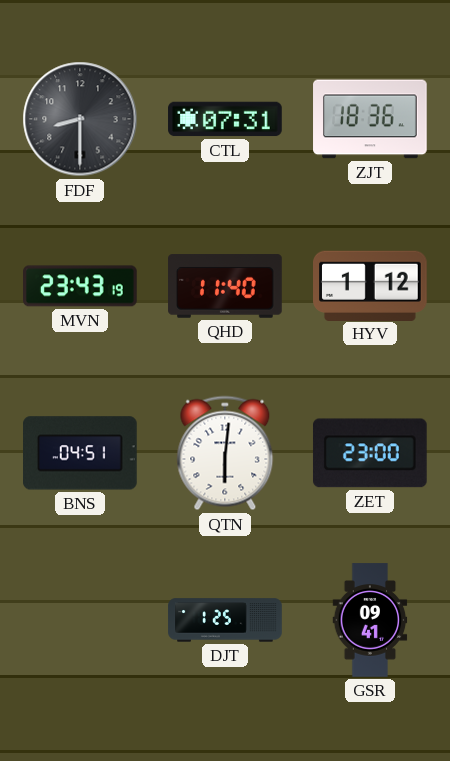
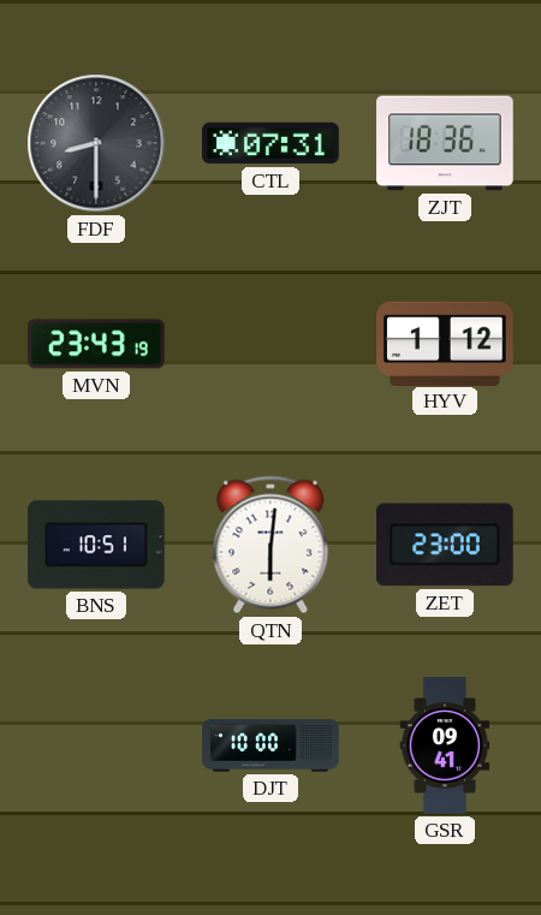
QHD: 11:40 -> none
BNS: 04:51 -> 10:51
DJT: 1:25 -> 10:00
